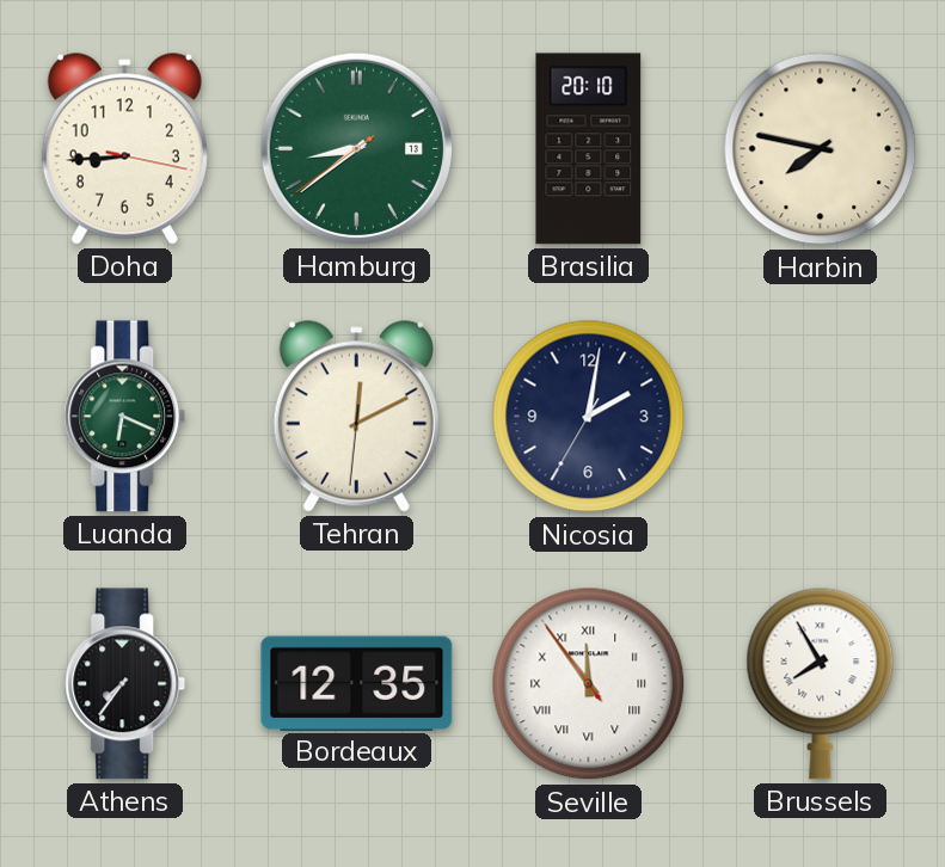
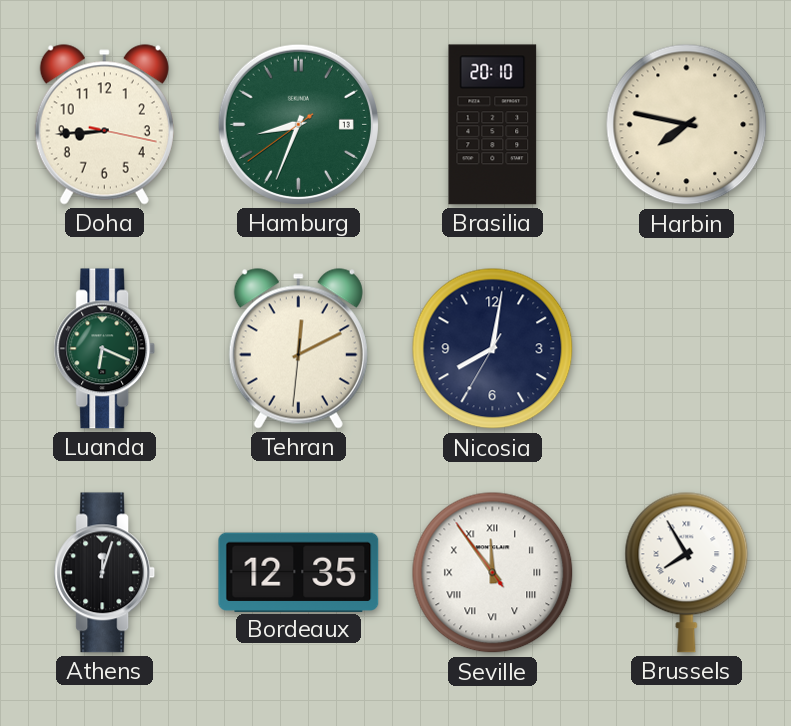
Hamburg: 8:38 -> 8:33
Nicosia: 2:01 -> 8:01
Athens: 7:36 -> 12:03
